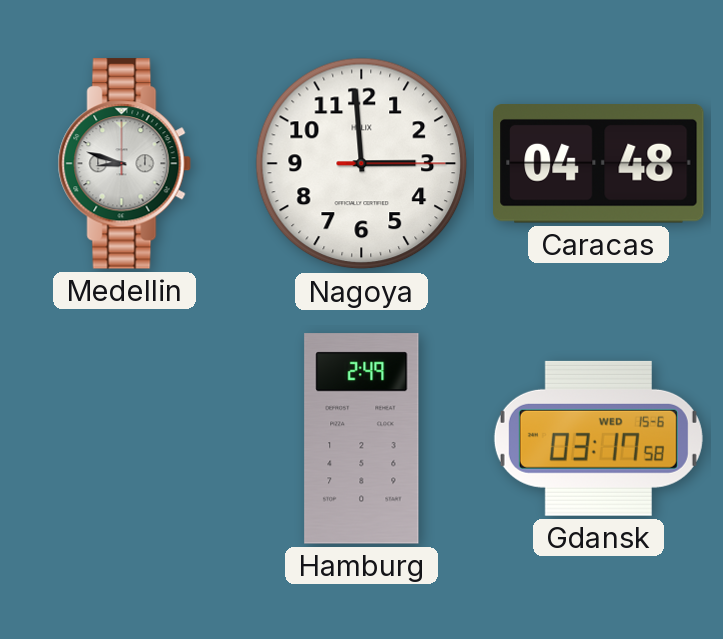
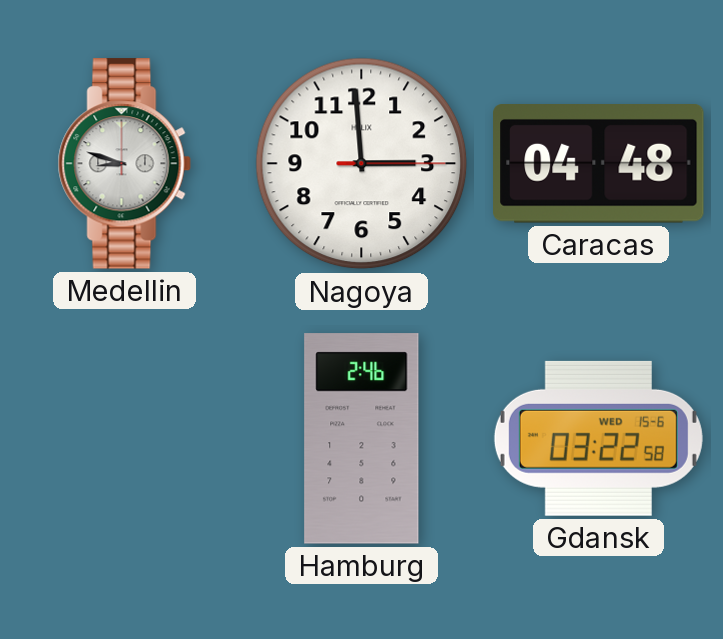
Hamburg: 2:49 -> 2:46
Gdansk: 03:17 -> 03:22
